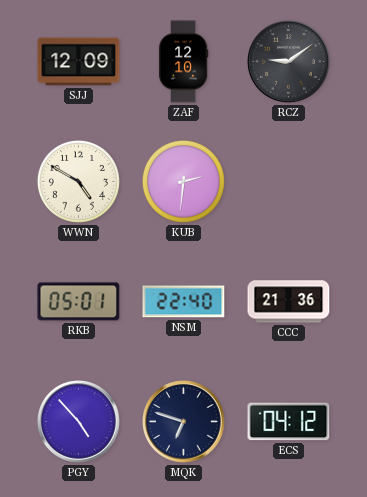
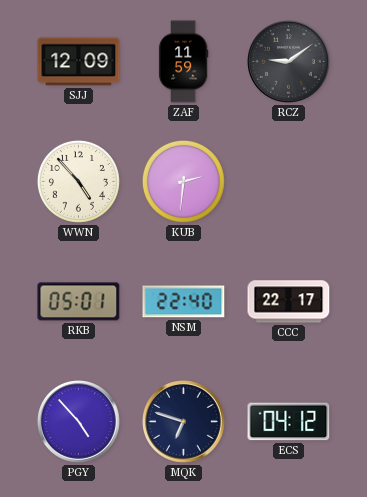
ZAF: 12:10 -> 11:59
WWN: 4:50 -> 4:53
CCC: 21:36 -> 22:17
